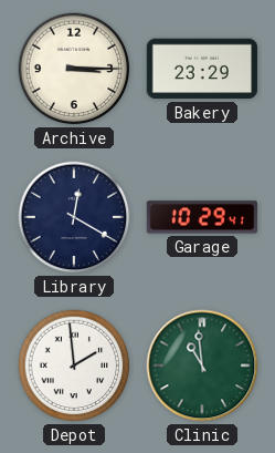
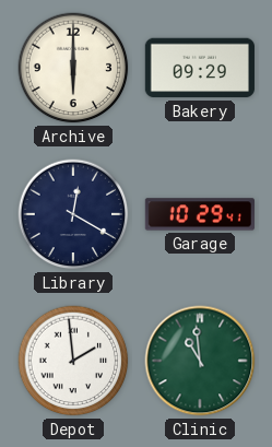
Archive: 3:15 -> 6:00
Bakery: 23:29 -> 09:29
